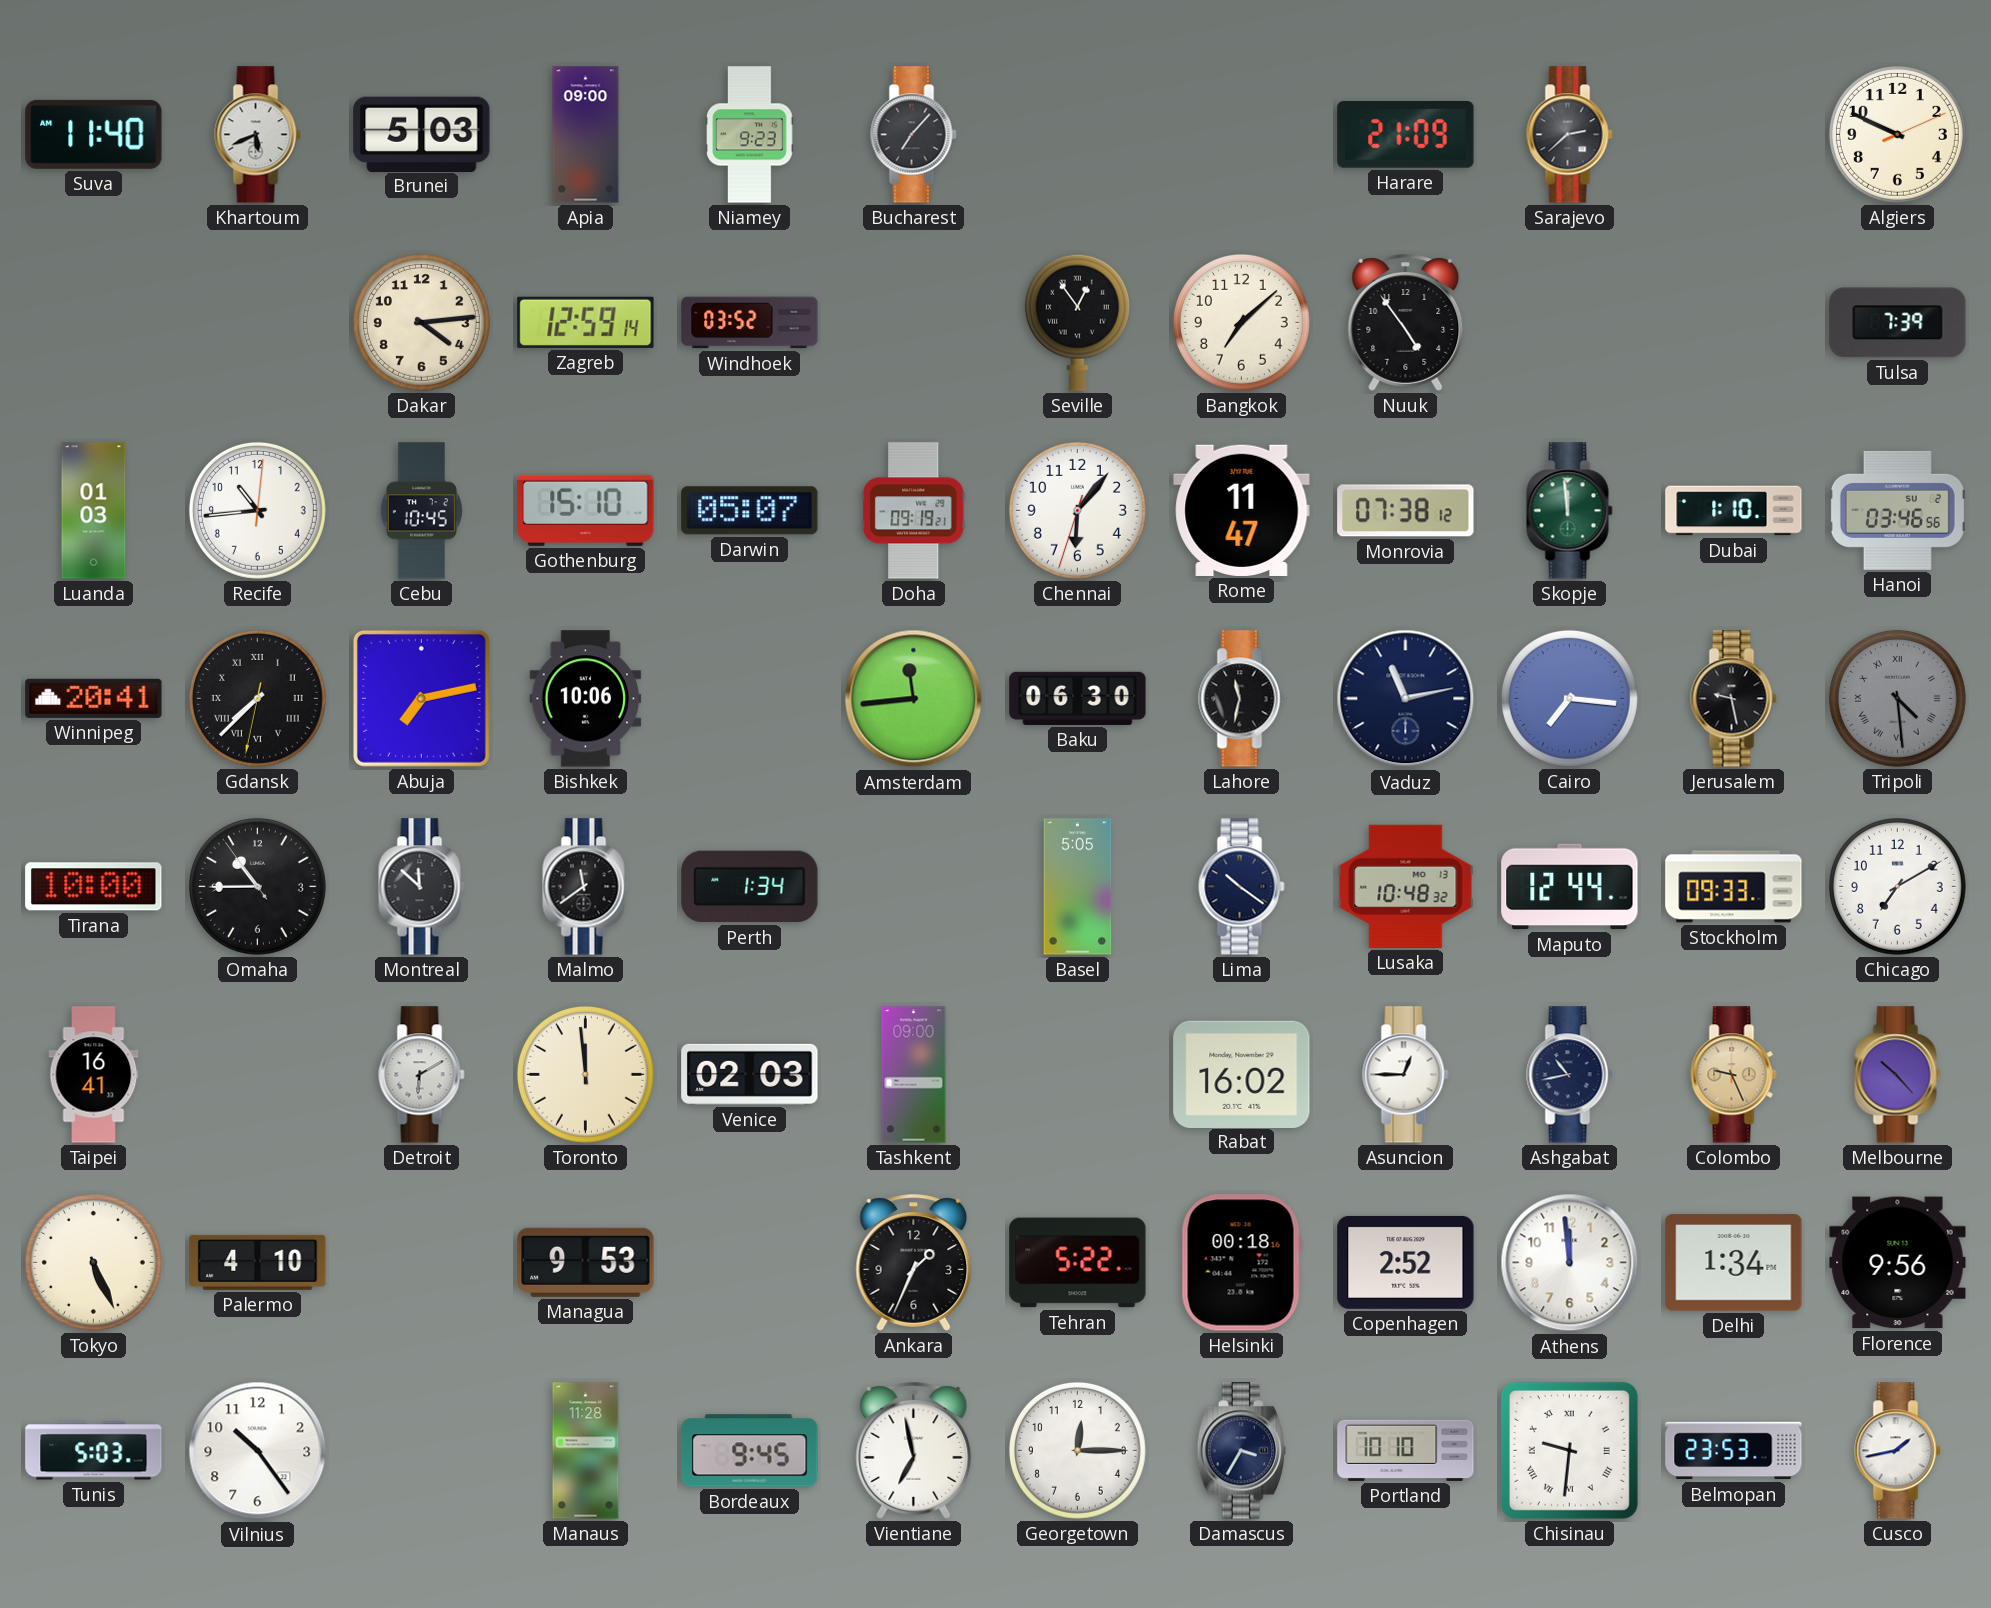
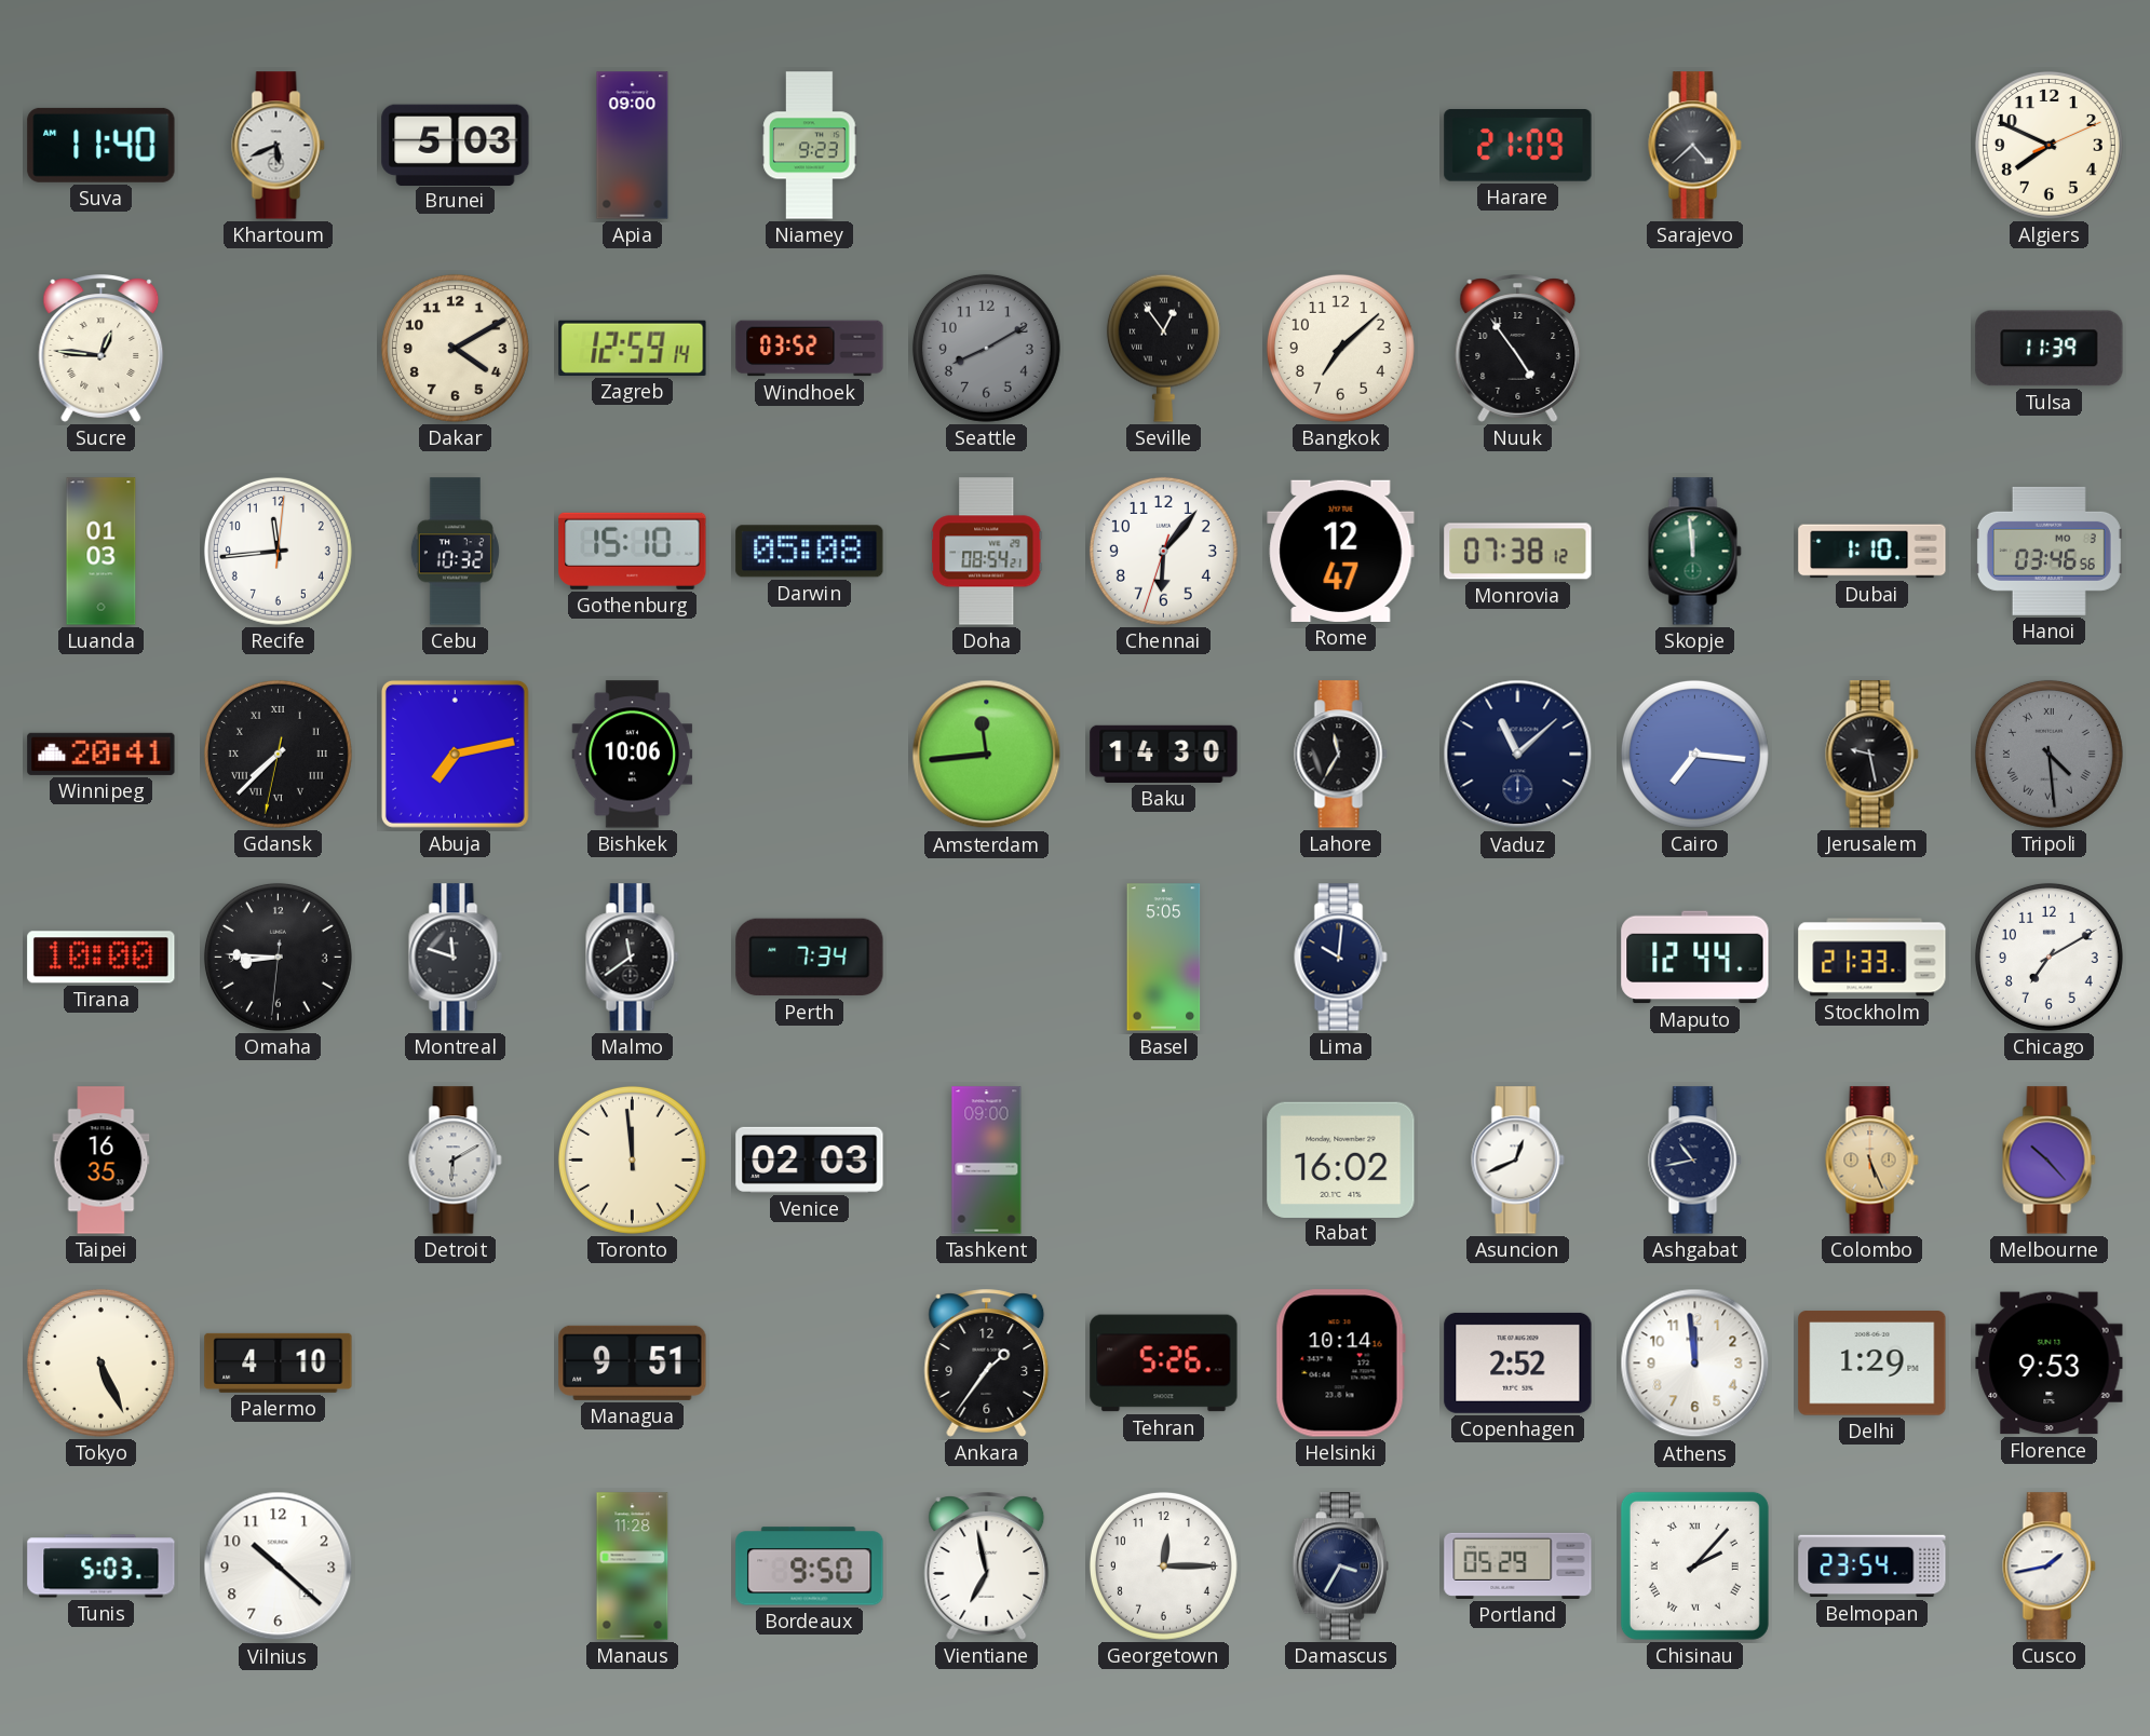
Bucharest: 7:07 -> none
Sarajevo: 2:38 -> 4:38
Algiers: 9:49 -> 7:49
Sucre: none -> 12:46
Dakar: 4:14 -> 4:10
Seattle: none -> 8:10
Tulsa: 7:39 -> 11:39
Recife: 10:44 -> 11:44
Cebu: 10:45 -> 10:32
Darwin: 05:07 -> 05:08
Doha: 09:19 -> 08:54
Rome: 11:47 -> 12:47
Hanoi date: SU 2 -> MO 3
Baku: 06:30 -> 14:30
Lahore: 11:32 -> 11:35
Vaduz: 11:13 -> 11:08
Omaha: 10:44 -> 8:45
Montreal: 11:52 -> 11:48
Perth: 1:34 -> 7:34
Lima: 10:21 -> 10:01
Lusaka: 10:48 -> none
Stockholm: 09:33 -> 21:33
Taipei: 16:41 -> 16:35
Asuncion: 12:45 -> 12:41
Colombo: 9:26 -> 5:26
Managua: 9:53 -> 9:51
Ankara: 1:34 -> 1:36
Tehran: 5:22 -> 5:26
Helsinki: 00:18 -> 10:14
Delhi: 1:34 -> 1:29
Florence: 9:56 -> 9:53
Vilnius: 10:24 -> 10:22
Bordeaux: 9:45 -> 9:50
Portland: 10:10 -> 05:29
Chisinau: 9:31 -> 2:07
Belmopan: 23:53 -> 23:54
